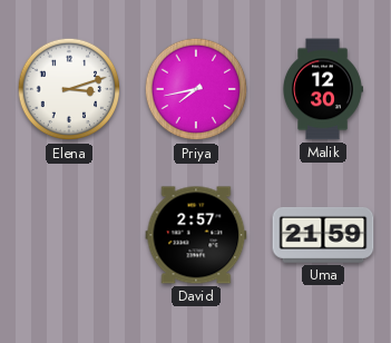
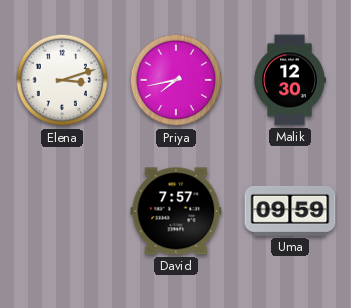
David: 2:57 -> 7:57
Uma: 21:59 -> 09:59
